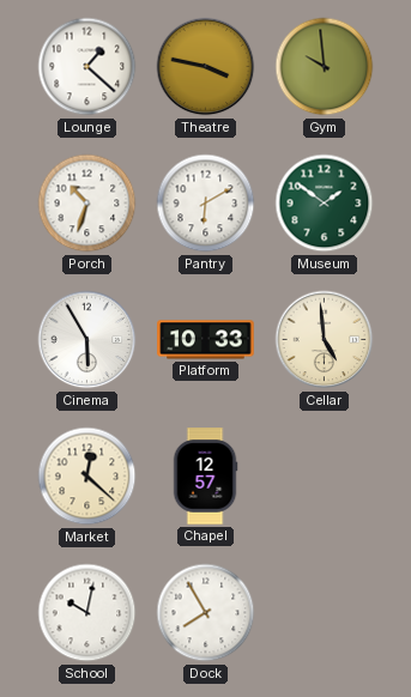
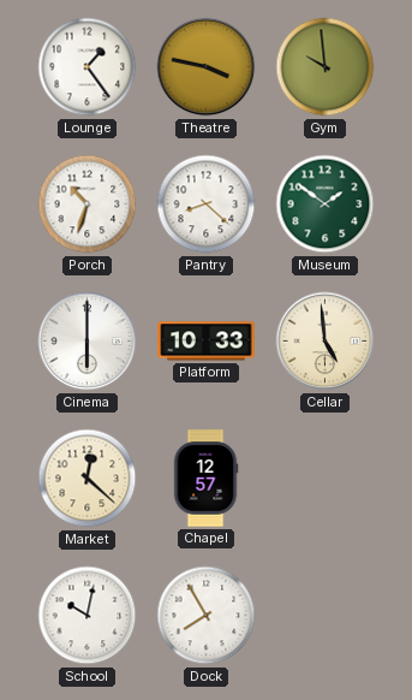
Lounge: 1:22 -> 1:24
Pantry: 6:10 -> 8:22
Cinema: 5:55 -> 6:00
